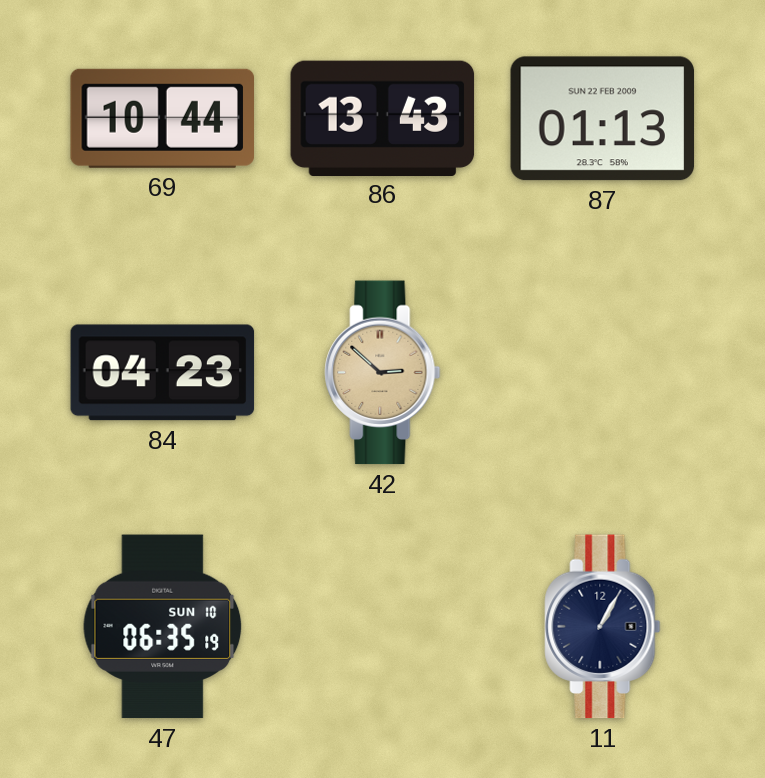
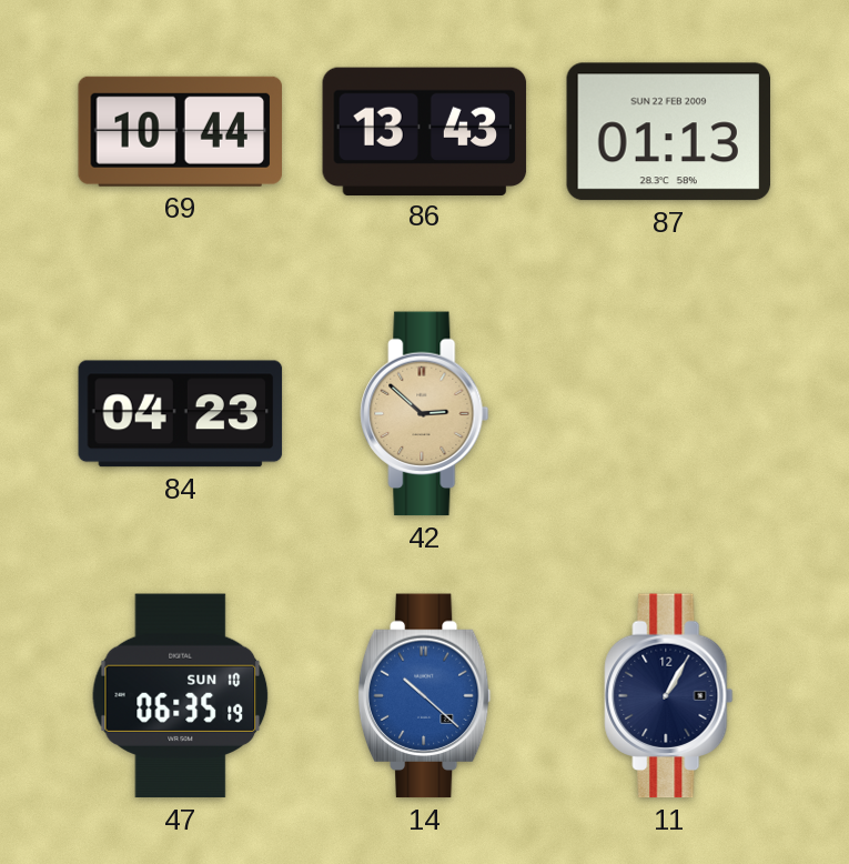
14: none -> 10:22
